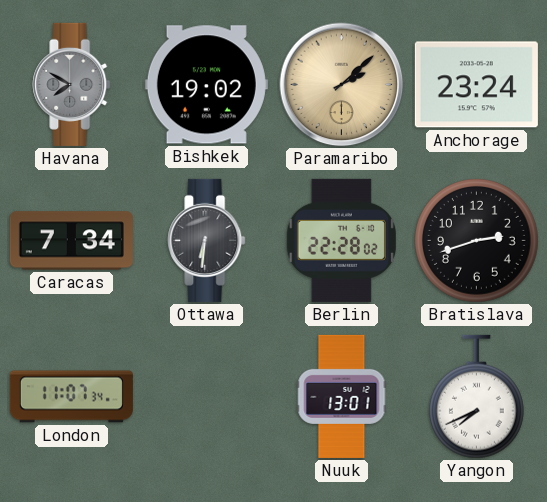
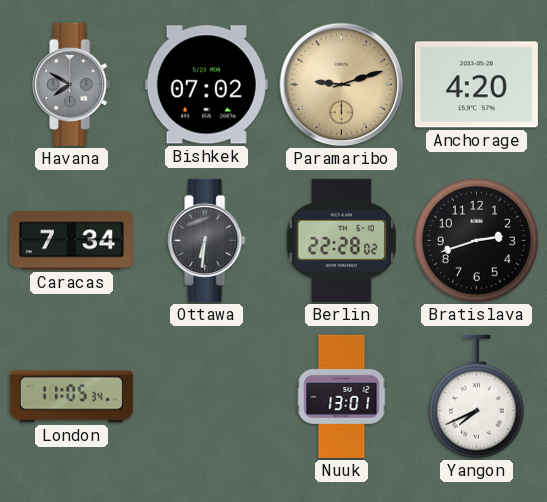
Bishkek: 19:02 -> 07:02
Paramaribo: 2:08 -> 9:12
Anchorage: 23:24 -> 4:20
London: 11:07 -> 11:05
